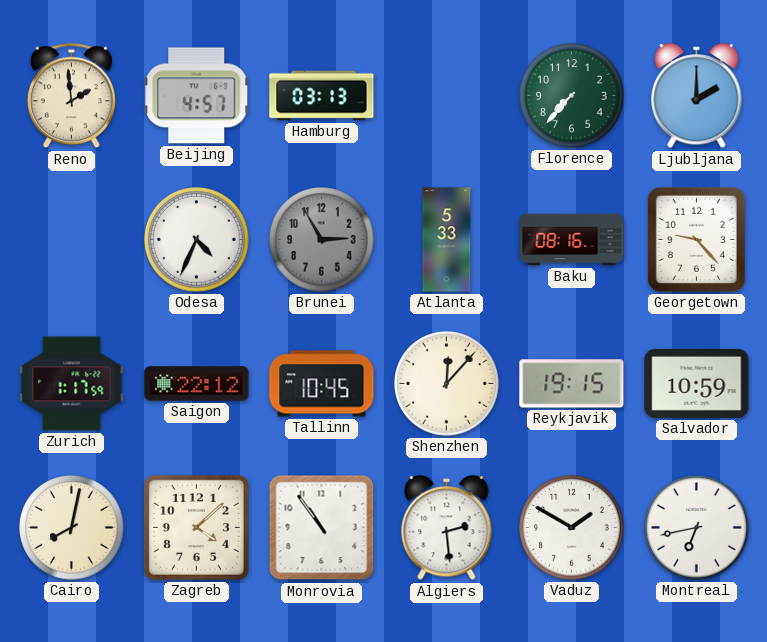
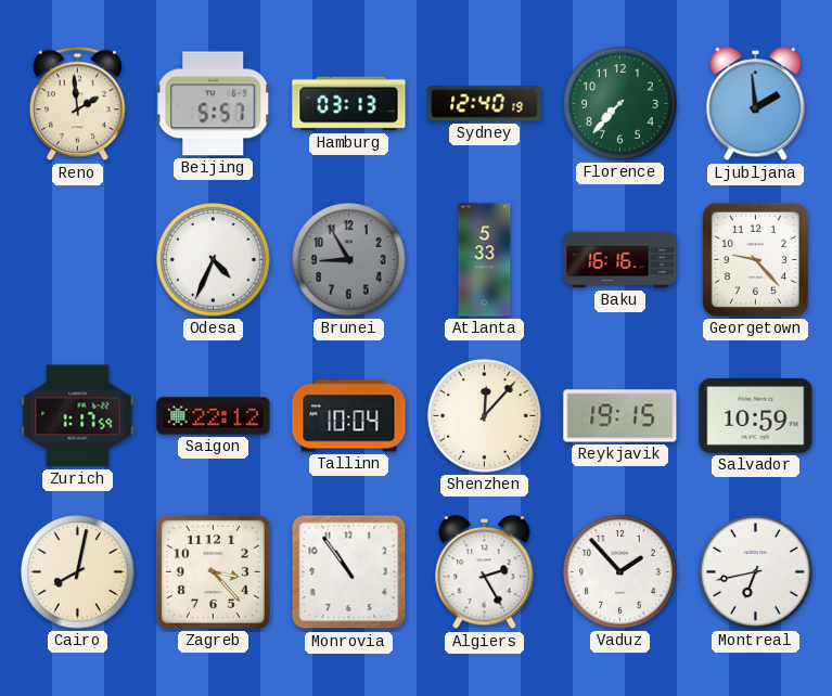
Beijing: 4:57 -> 5:57
Sydney: none -> 12:40
Ljubljana: 2:00 -> 1:59
Brunei: 2:55 -> 8:55
Baku: 08:16 -> 16:16
Tallinn: 10:45 -> 10:04
Zagreb: 4:08 -> 3:23
Algiers: 2:29 -> 2:25
Vaduz: 1:50 -> 1:53
